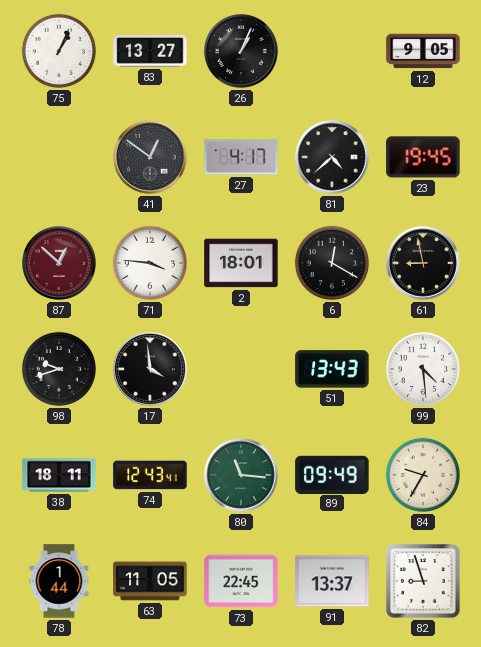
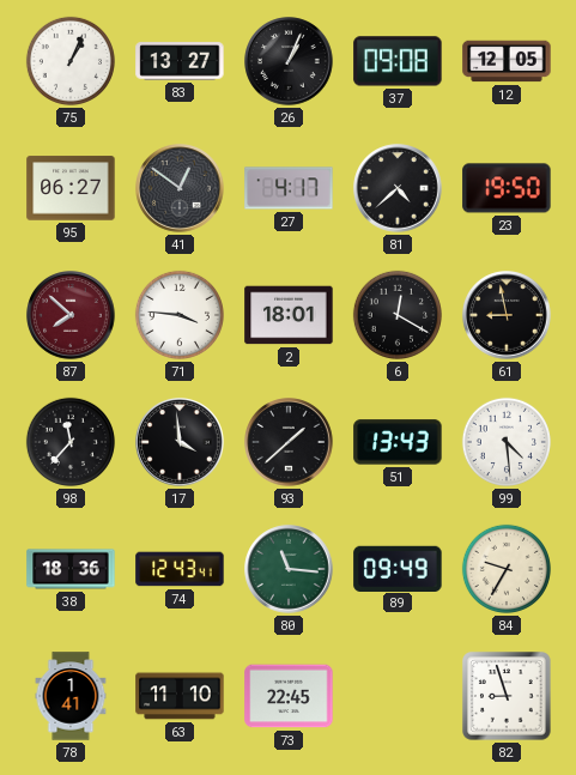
37: none -> 09:08
12: 9:05 -> 12:05
95: none -> 06:27
23: 19:45 -> 19:50
87: 12:52 -> 7:52
98: 9:42 -> 11:37
93: none -> 1:38
38: 18:11 -> 18:36
78: 1:44 -> 1:41
63: 11:05 -> 11:10
91: 13:37 -> none
